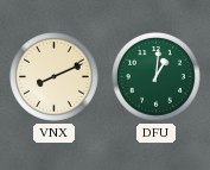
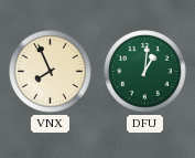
VNX: 8:11 -> 7:56
